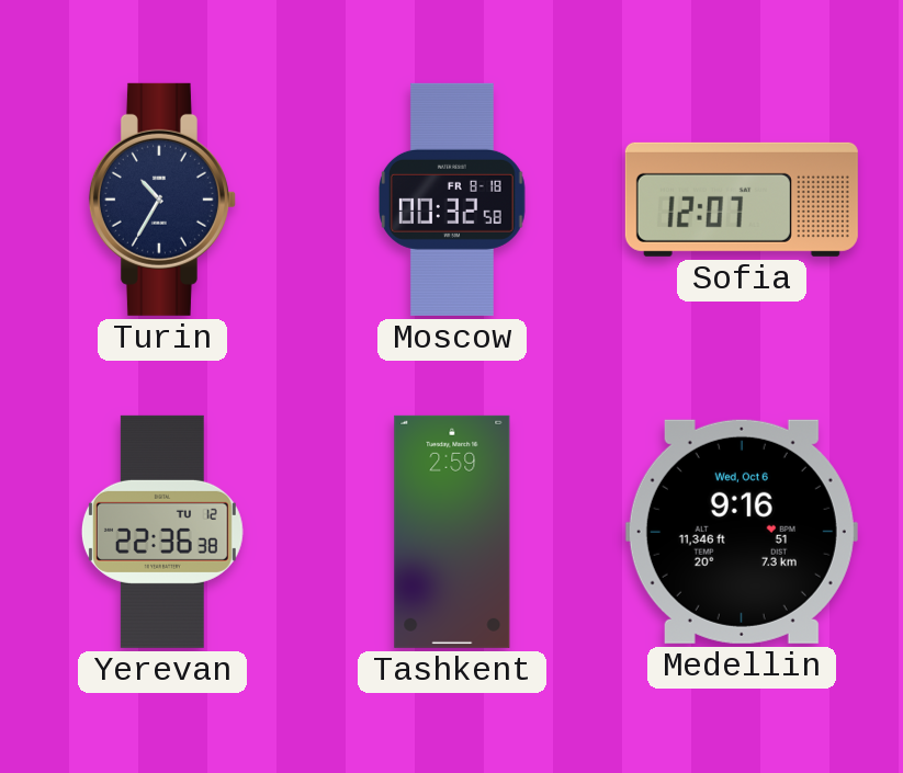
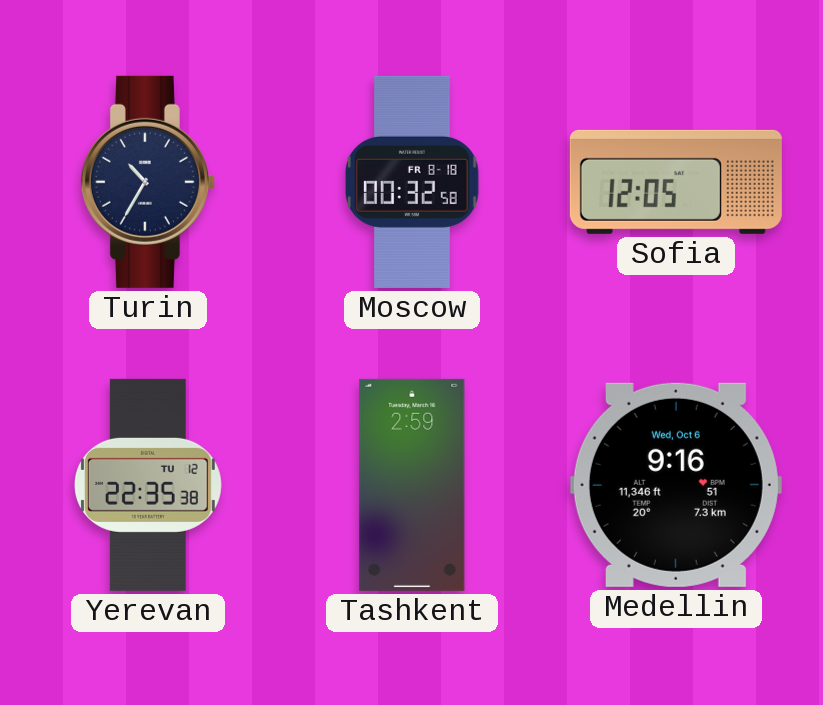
Sofia: 12:07 -> 12:05
Yerevan: 22:36 -> 22:35
